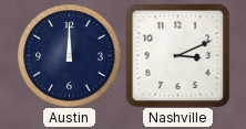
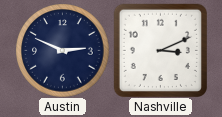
Austin: 12:00 -> 2:49
